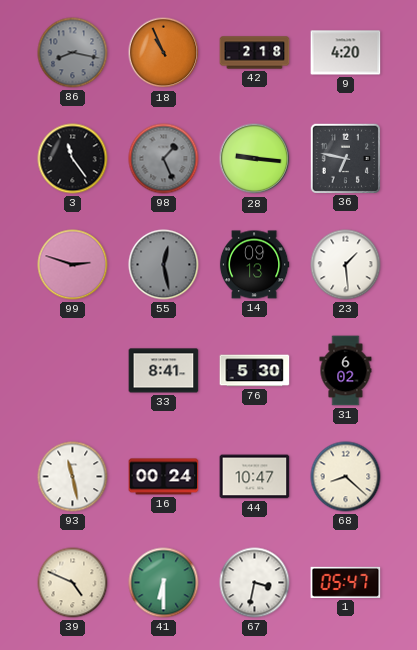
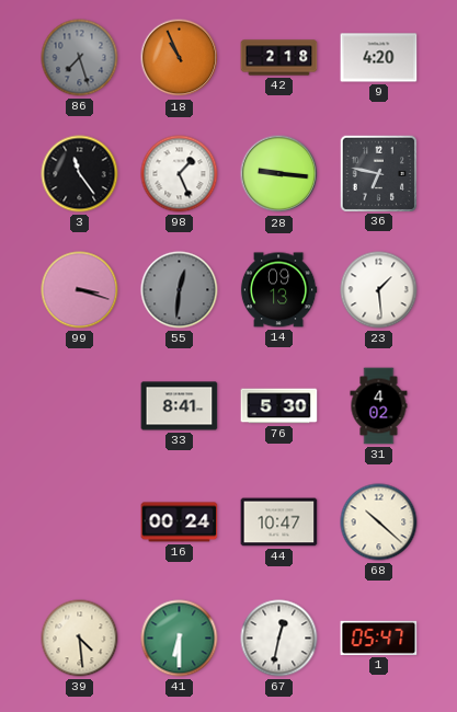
86: 8:17 -> 7:27
98 dial: grey -> white
99: 2:48 -> 3:18
55: 12:28 -> 12:31
31: 6:02 -> 4:02
93: 11:28 -> none
68: 8:22 -> 10:22
39: 4:49 -> 4:29
67: 3:32 -> 12:32
